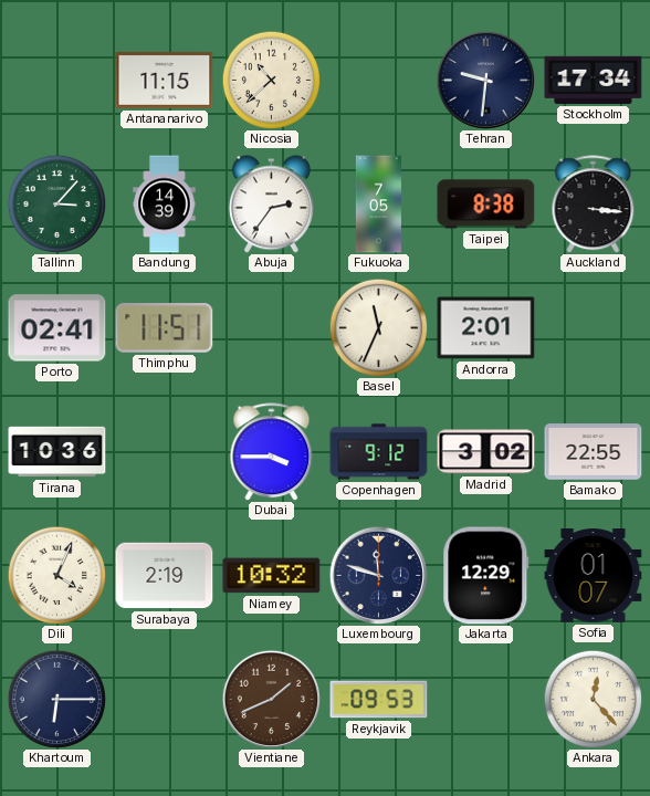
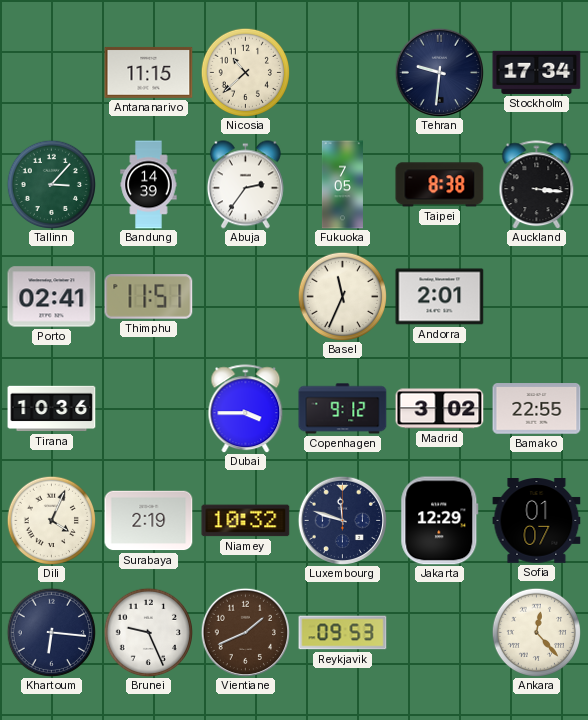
Khartoum: 6:15 -> 6:16
Brunei: none -> 9:26
